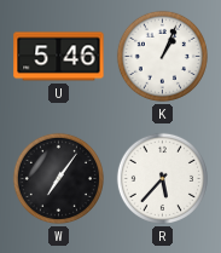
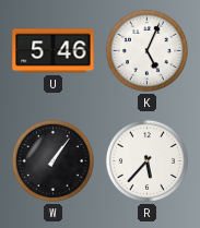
K: 1:04 -> 5:04
W: 7:06 -> 1:06
